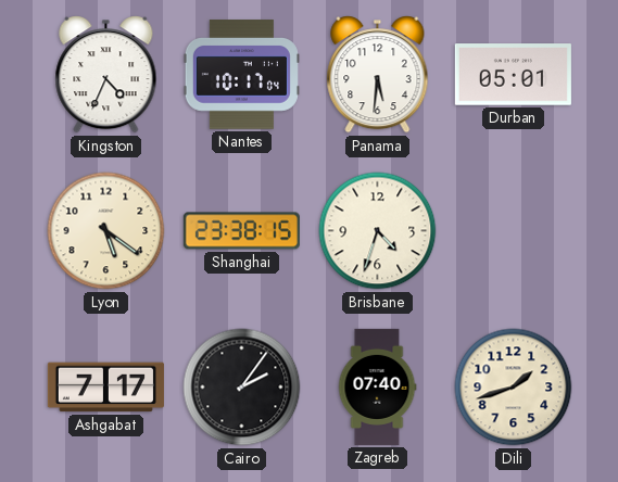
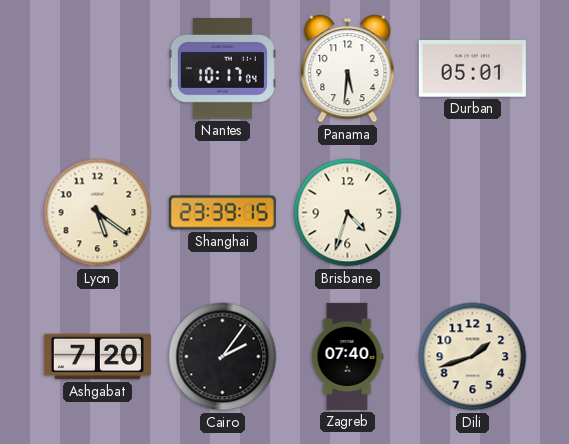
Kingston: 4:34 -> none
Shanghai: 23:38 -> 23:39
Ashgabat: 7:17 -> 7:20
